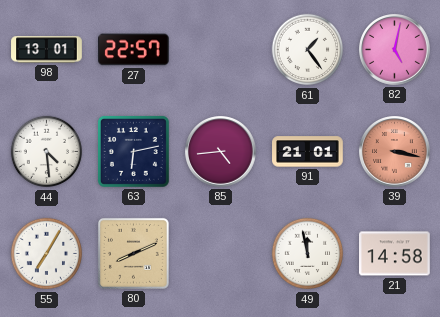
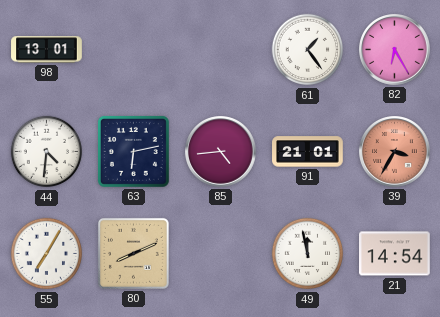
27: 22:57 -> none
82: 5:02 -> 6:25
44: 4:29 -> 4:31
39: 3:17 -> 3:35
21: 14:58 -> 14:54
